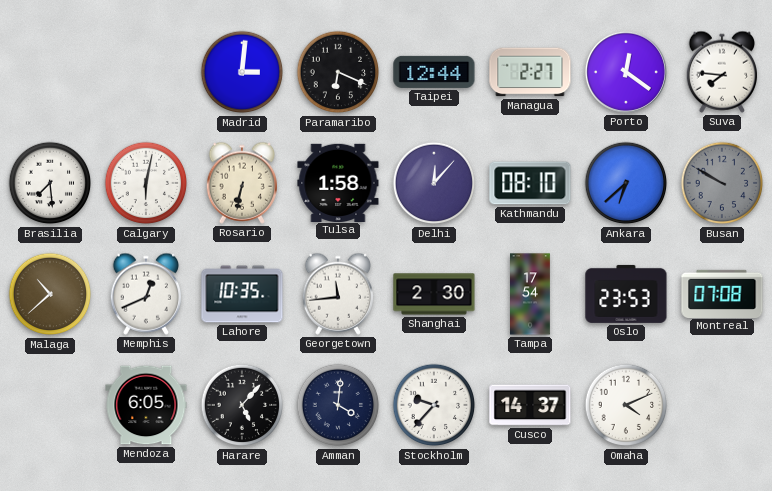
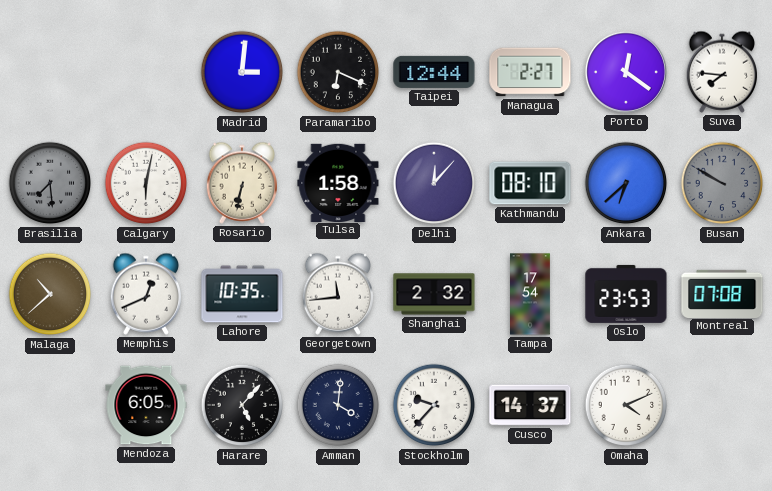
Brasilia dial: white -> grey
Shanghai: 2:30 -> 2:32
